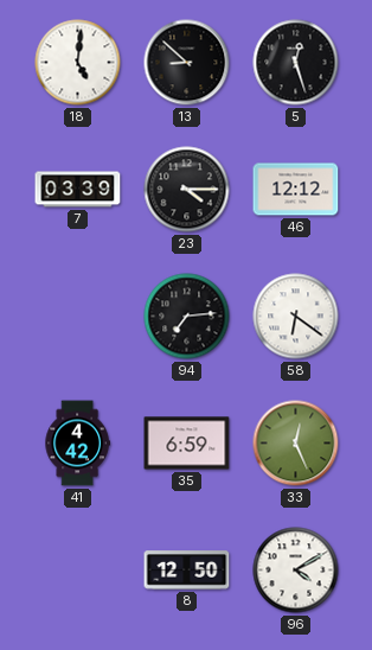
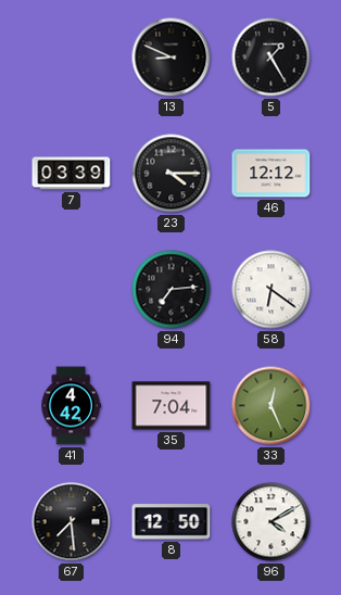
18: 5:01 -> none
13: 8:52 -> 8:49
5: 12:27 -> 1:25
35: 6:59 -> 7:04
67: none -> 7:29
